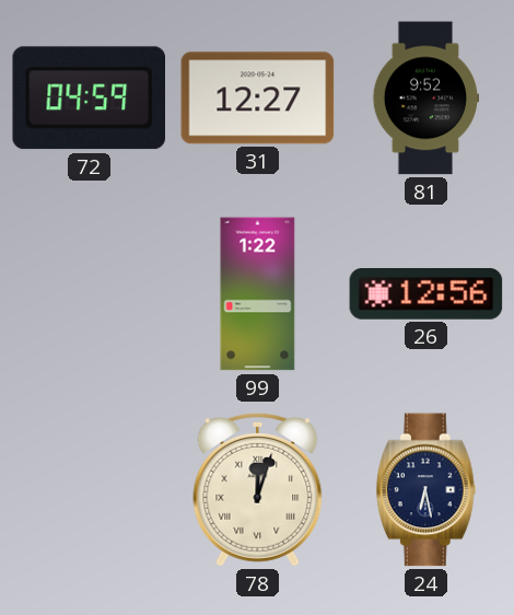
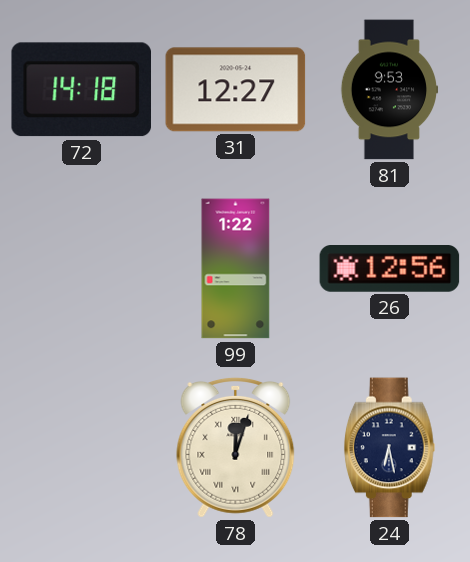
72: 04:59 -> 14:18
81: 9:52 -> 9:53
